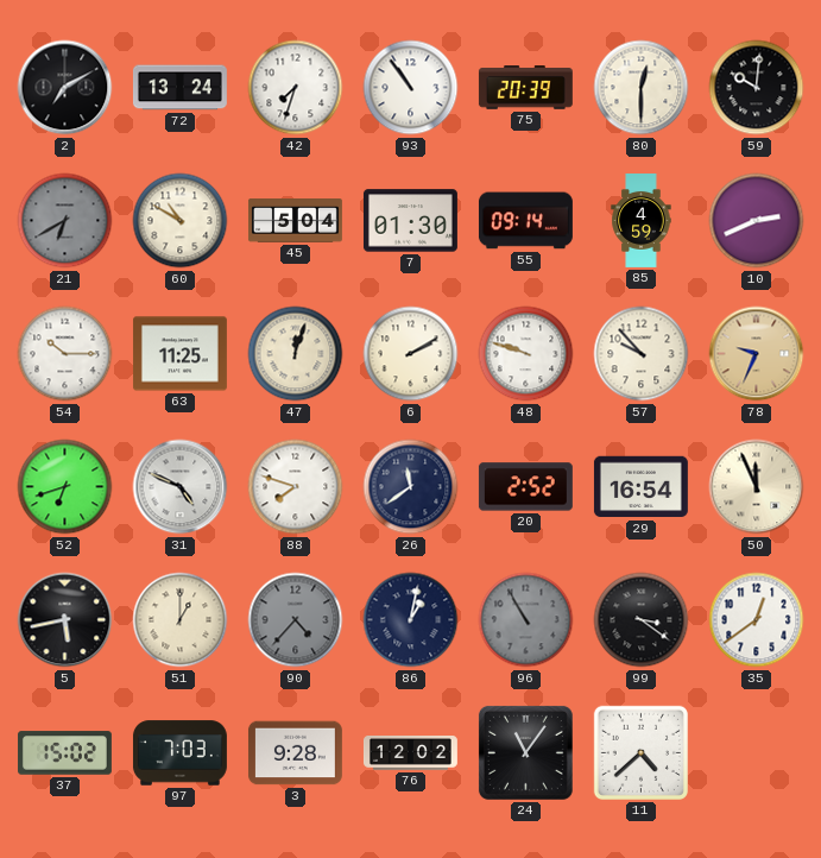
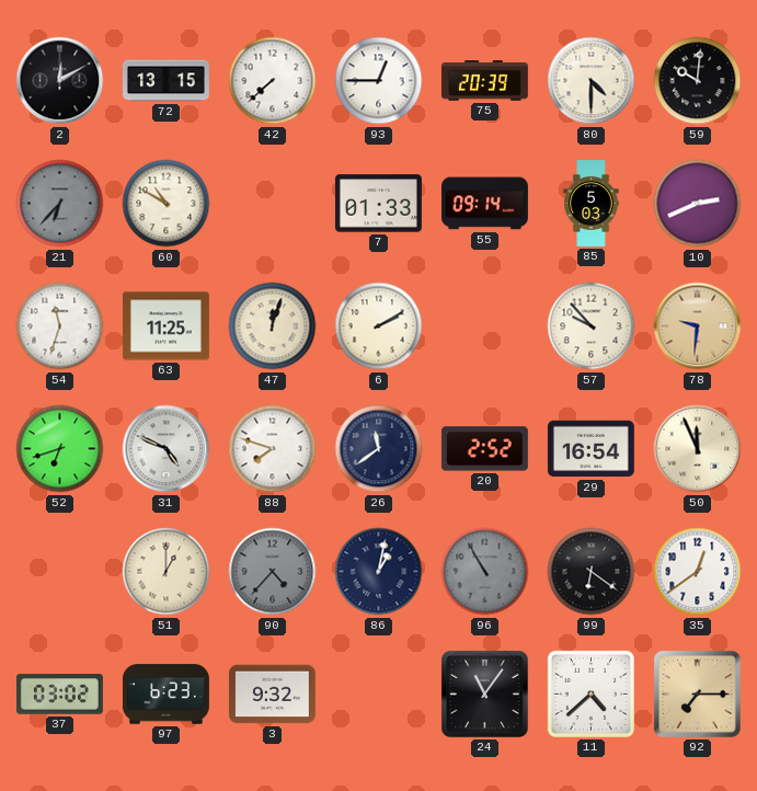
2: 7:10 -> 12:10
72: 13:24 -> 13:15
42: 7:33 -> 7:38
93: 10:54 -> 12:45
80: 12:30 -> 4:30
21: 6:40 -> 6:37
45: 5:04 -> none
7: 01:30 -> 01:33
85: 4:59 -> 5:03
54: 10:15 -> 11:33
48: 9:48 -> none
78: 9:34 -> 9:31
5: 5:43 -> none
99: 3:21 -> 6:21
37: 15:02 -> 03:02
97: 7:03 -> 6:23
3: 9:28 -> 9:32
76: 12:02 -> none
92: none -> 7:15
